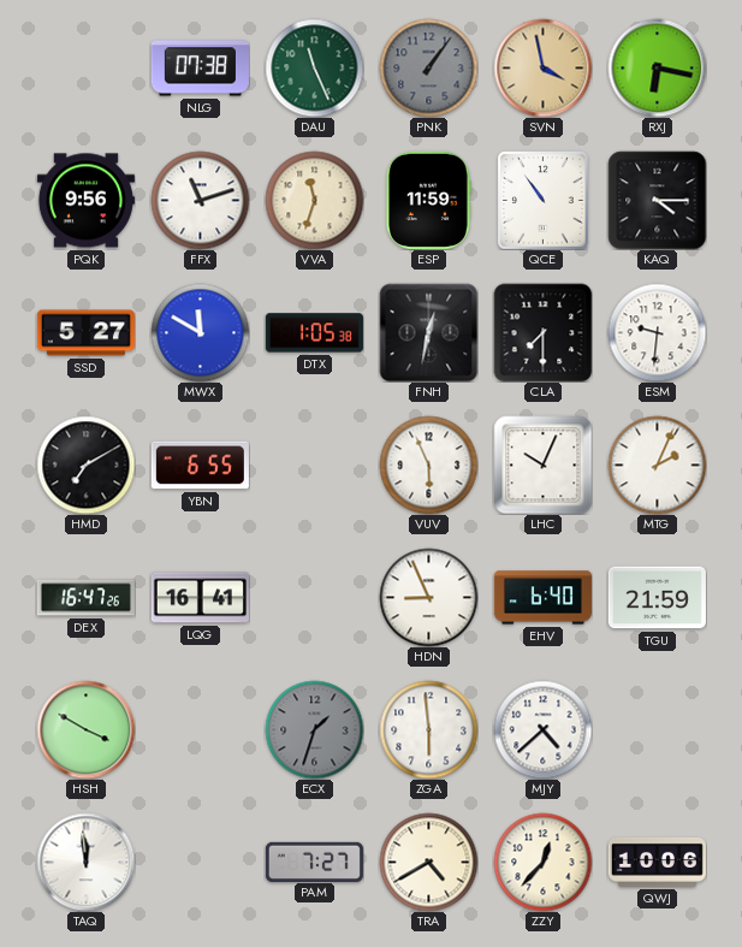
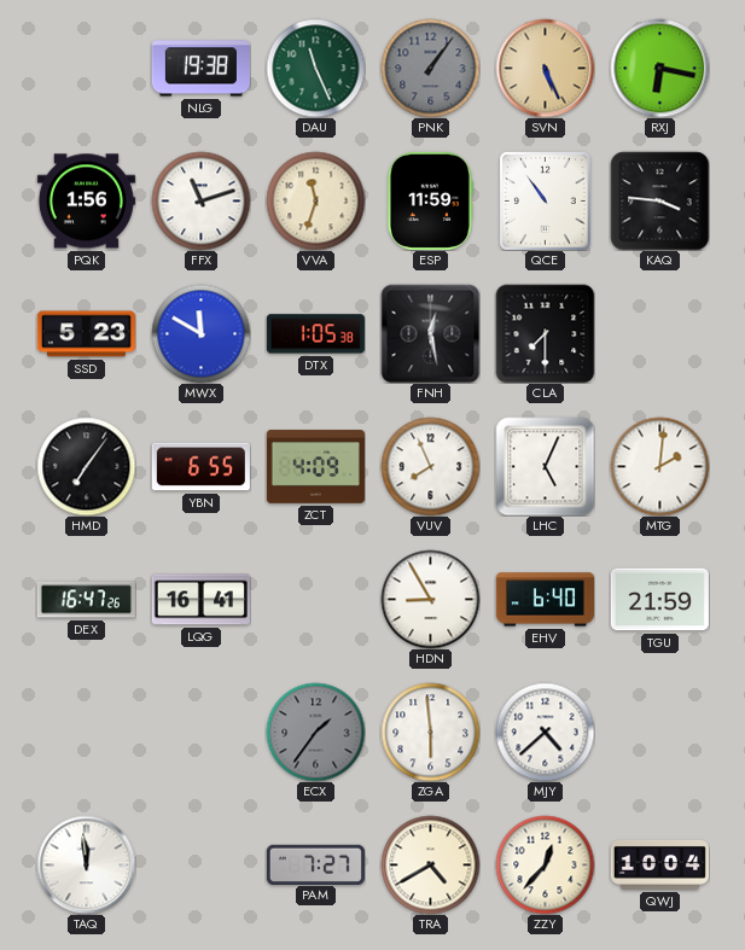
NLG: 07:38 -> 19:38
SVN: 3:58 -> 5:26
PQK: 9:56 -> 1:56
KAQ: 4:15 -> 3:46
SSD: 5:27 -> 5:23
FNH: 12:32 -> 12:28
ESM: 9:31 -> none
HMD: 7:10 -> 7:06
ZCT: none -> 4:09
VUV: 5:56 -> 7:56
LHC: 10:04 -> 5:04
MTG: 2:04 -> 2:01
HDN: 8:56 -> 8:55
HSH: 3:50 -> none
ECX: 1:33 -> 1:36
QWJ: 10:06 -> 10:04
